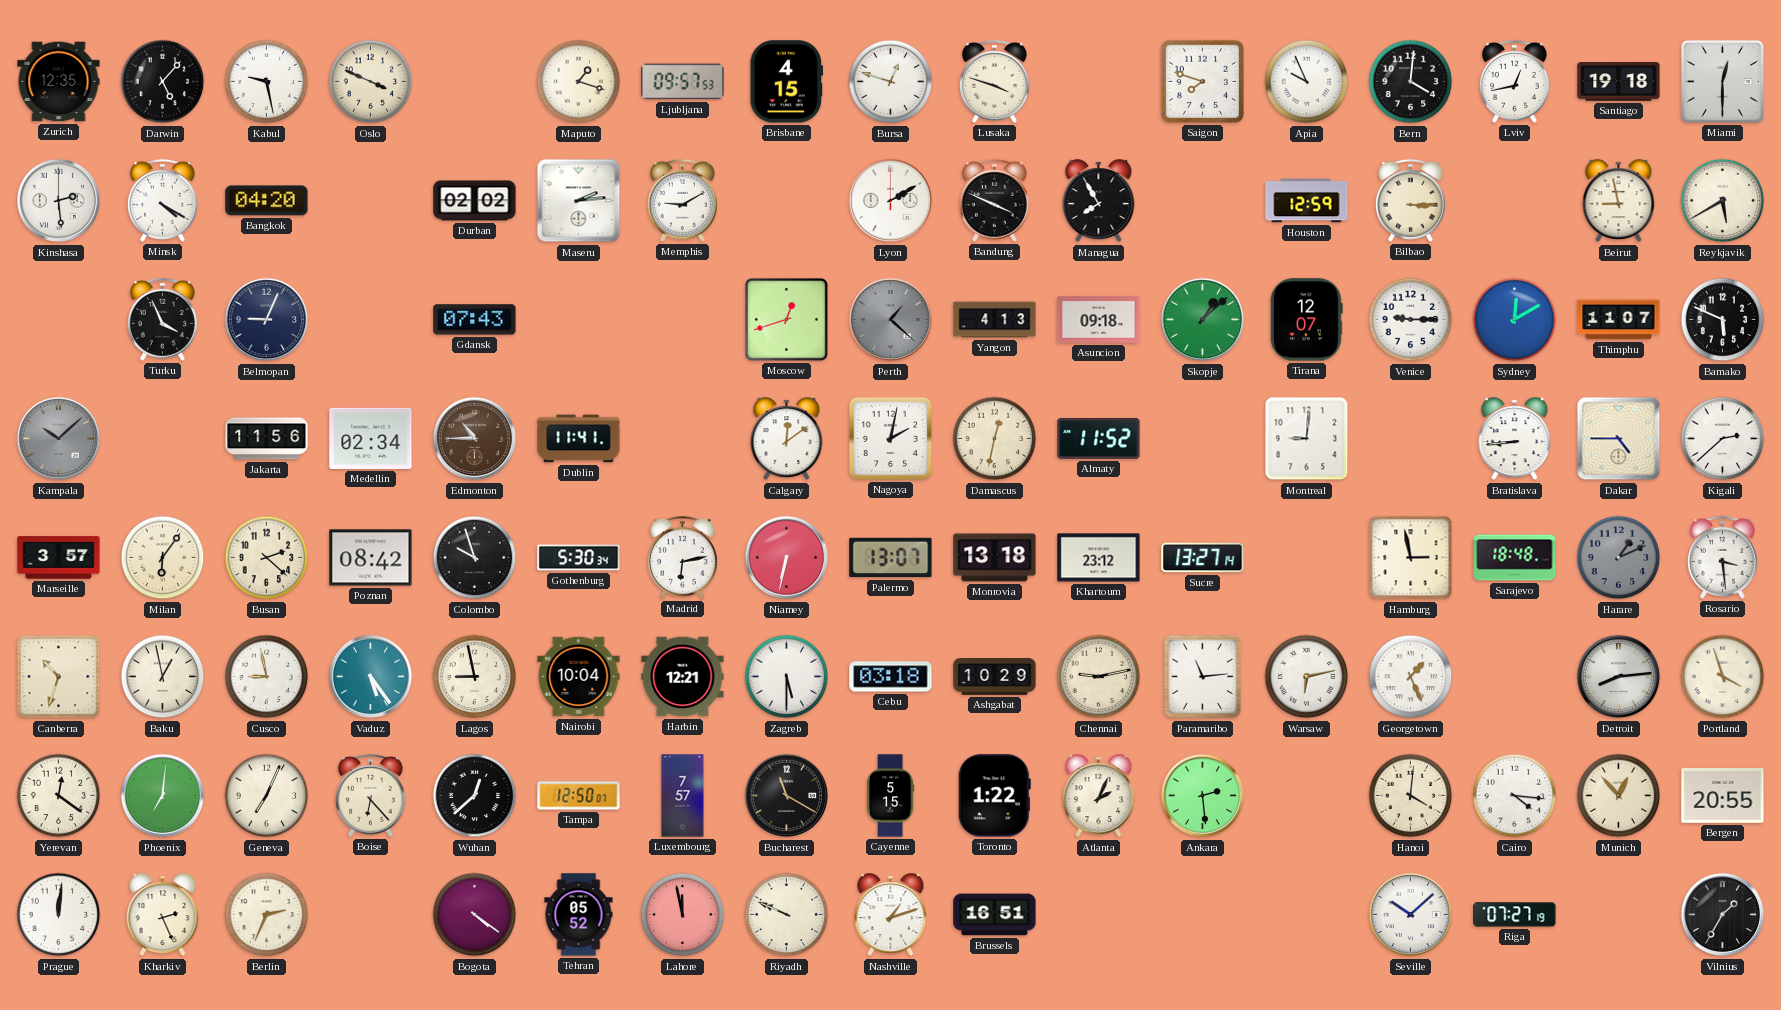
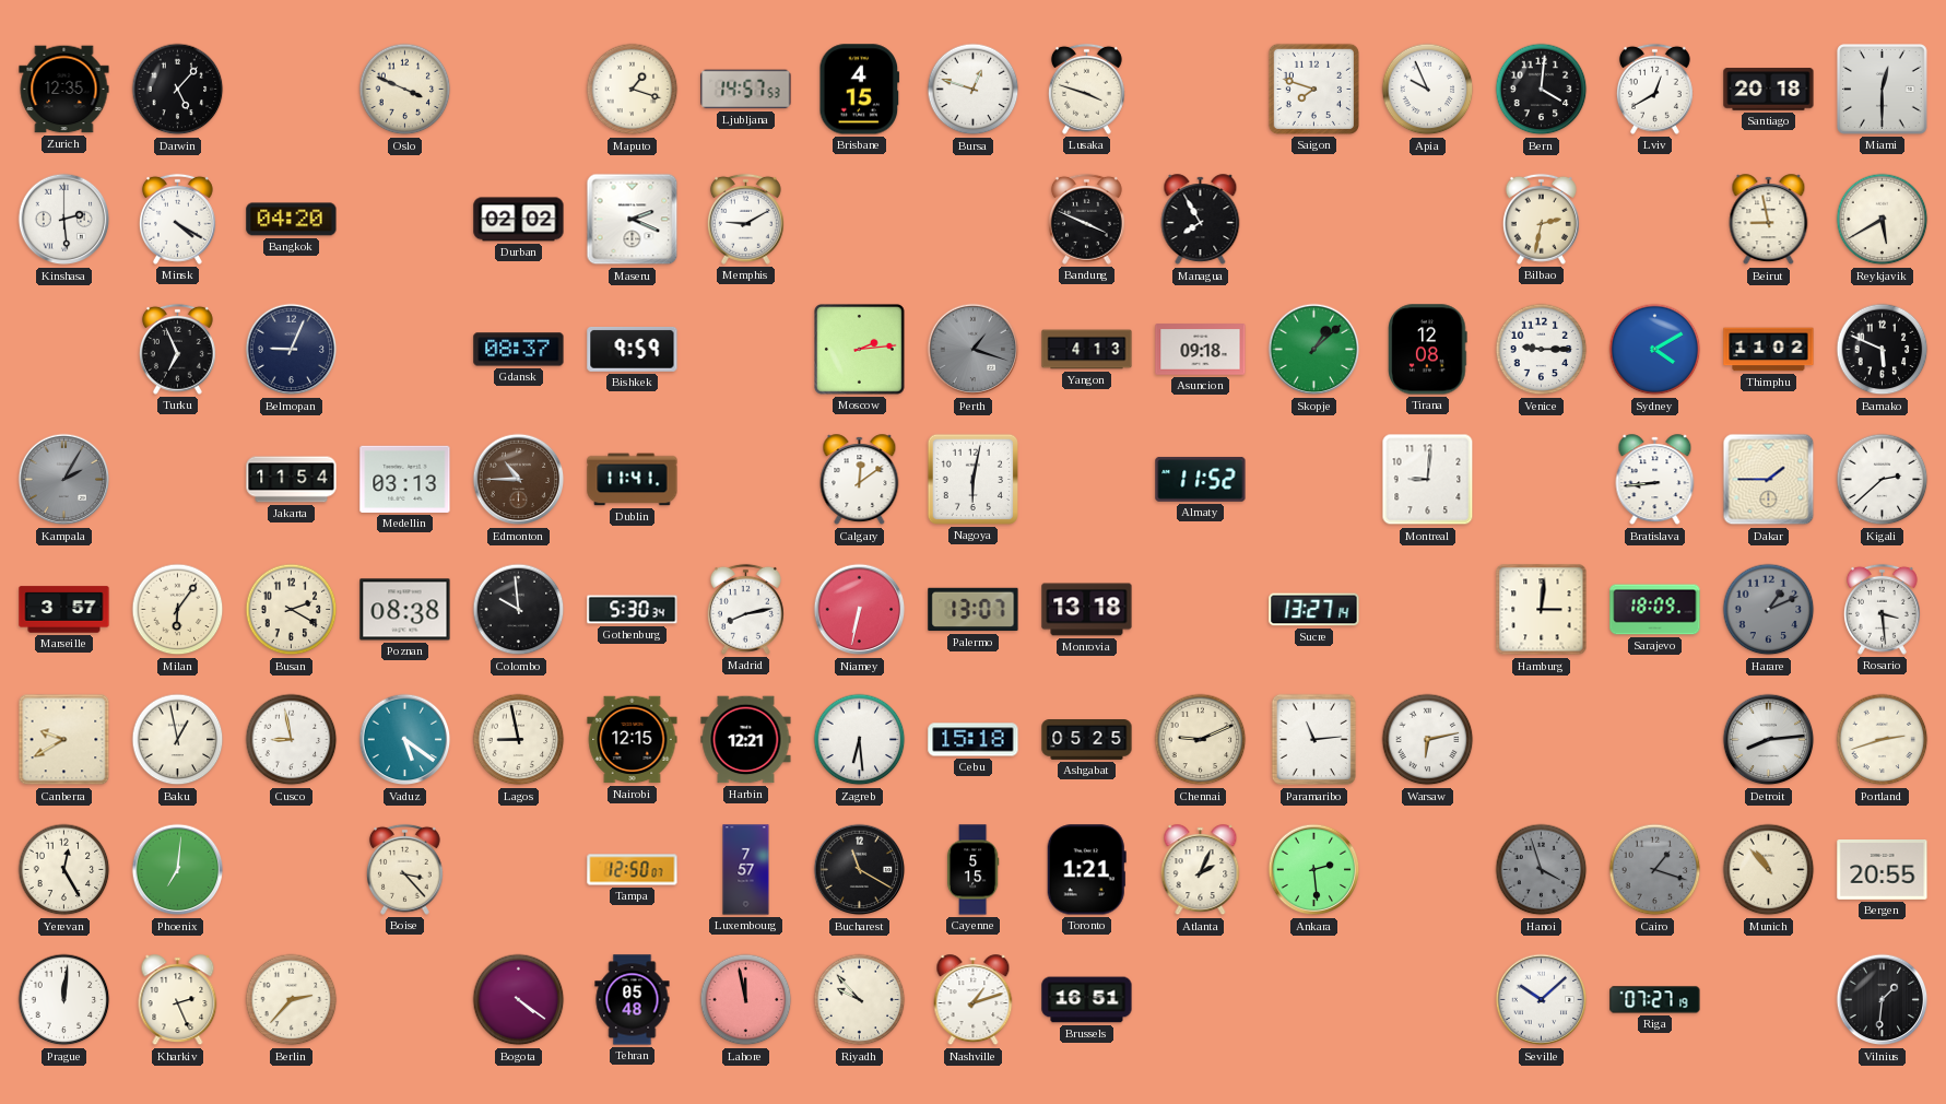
Kabul: 9:28 -> none
Ljubljana: 09:57 -> 14:57
Lviv: 12:43 -> 12:40
Santiago: 19:18 -> 20:18
Maseru: 2:14 -> 2:19
Lyon: 2:10 -> none
Houston: 12:59 -> none
Bilbao: 3:15 -> 2:32
Turku: 3:56 -> 6:56
Gdansk: 07:43 -> 08:37
Bishkek: none -> 9:59
Moscow: 12:42 -> 2:14
Perth: 1:22 -> 1:18
Tirana: 12:07 -> 12:08
Sydney: 12:10 -> 4:10
Thimphu: 11:07 -> 11:02
Kampala: 10:08 -> 2:05
Jakarta: 11:56 -> 11:54
Medellin: 02:34 -> 03:13
Nagoya: 2:02 -> 6:02
Damascus: 12:32 -> none
Dakar: 4:45 -> 1:45
Busan: 2:22 -> 2:20
Poznan: 08:42 -> 08:38
Colombo: 9:57 -> 9:59
Madrid: 6:13 -> 8:13
Khartoum: 23:12 -> none
Hamburg: 2:58 -> 3:01
Sarajevo: 18:48 -> 18:09
Canberra: 10:33 -> 9:40
Vaduz: 5:24 -> 5:21
Nairobi: 10:04 -> 12:15
Zagreb: 5:30 -> 6:29
Cebu: 03:18 -> 15:18
Ashgabat: 10:29 -> 05:25
Chennai: 9:13 -> 9:11
Georgetown: 1:26 -> none
Portland: 3:57 -> 2:42
Yerevan: 12:21 -> 12:25
Geneva: 7:04 -> none
Boise: 6:23 -> 3:23
Wuhan: 12:38 -> none
Toronto: 1:22 -> 1:21
Hanoi: 4:01 -> 3:57
Hanoi dial: cream -> grey
Cairo: 4:16 -> 1:18
Cairo dial: white -> grey
Munich: 12:53 -> 10:53
Berlin: 2:34 -> 2:37
Tehran: 05:52 -> 05:48
Riyadh: 9:49 -> 9:53
Vilnius: 1:35 -> 1:31
